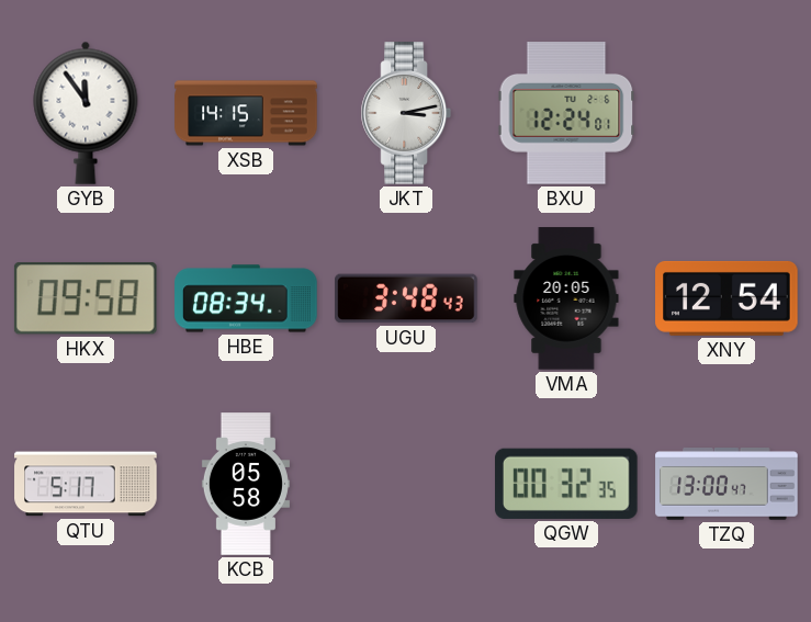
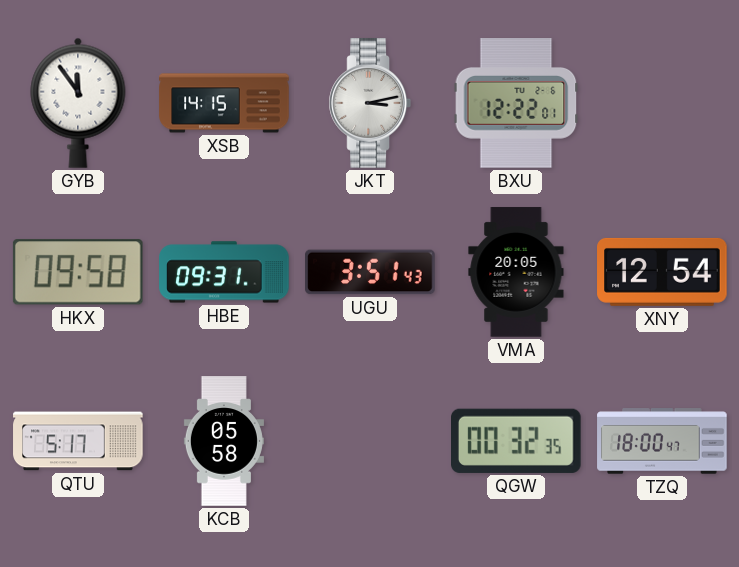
BXU: 12:24 -> 12:22
HBE: 08:34 -> 09:31
UGU: 3:48 -> 3:51
TZQ: 13:00 -> 18:00
